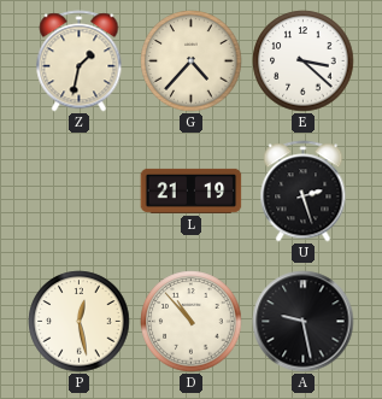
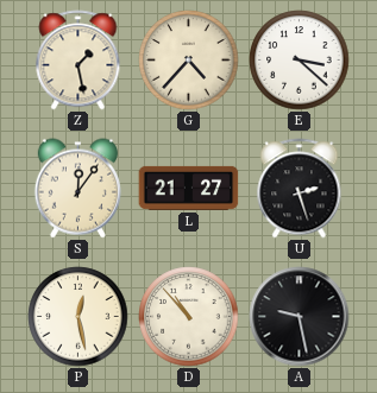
Z: 1:32 -> 1:28
S: none -> 12:06
L: 21:19 -> 21:27
